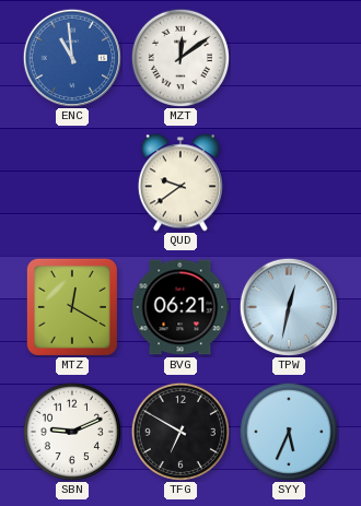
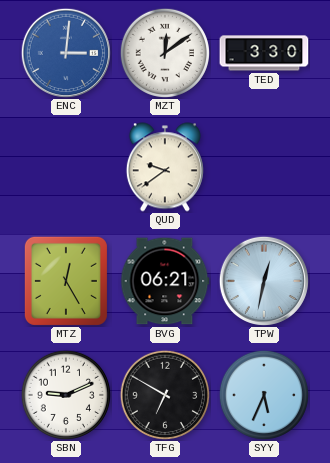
ENC: 10:59 -> 3:01
TED: none -> 3:30
MTZ: 12:20 -> 12:25
